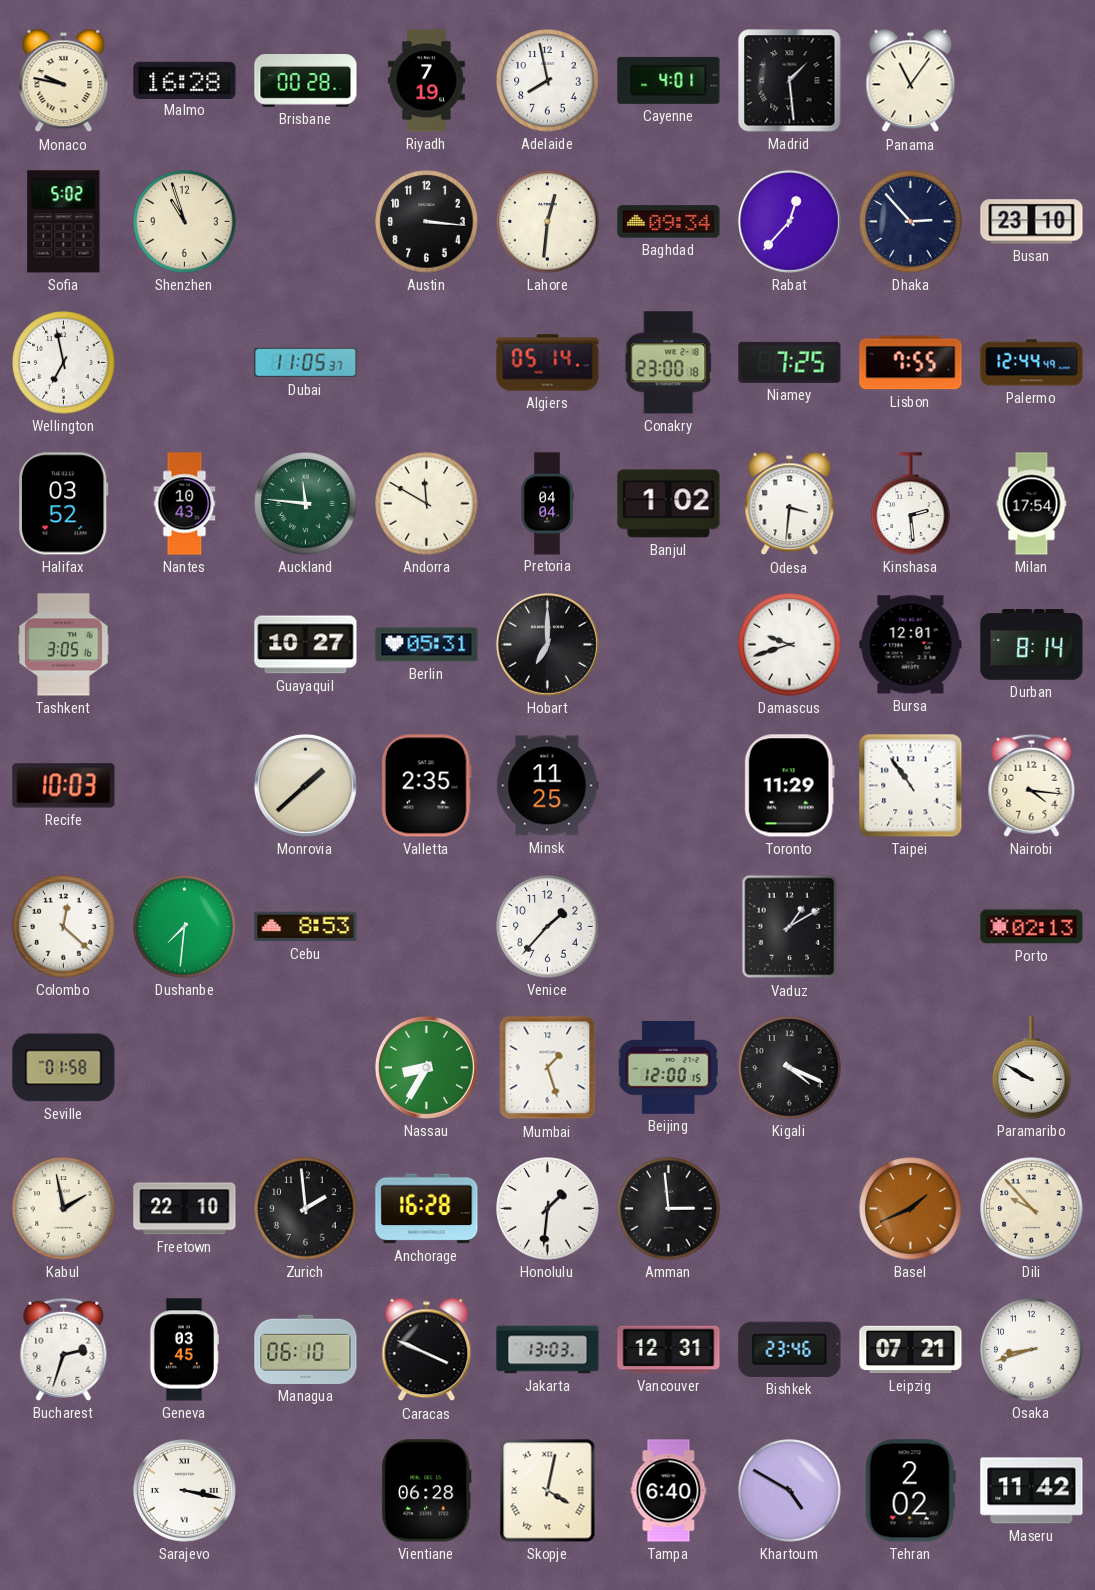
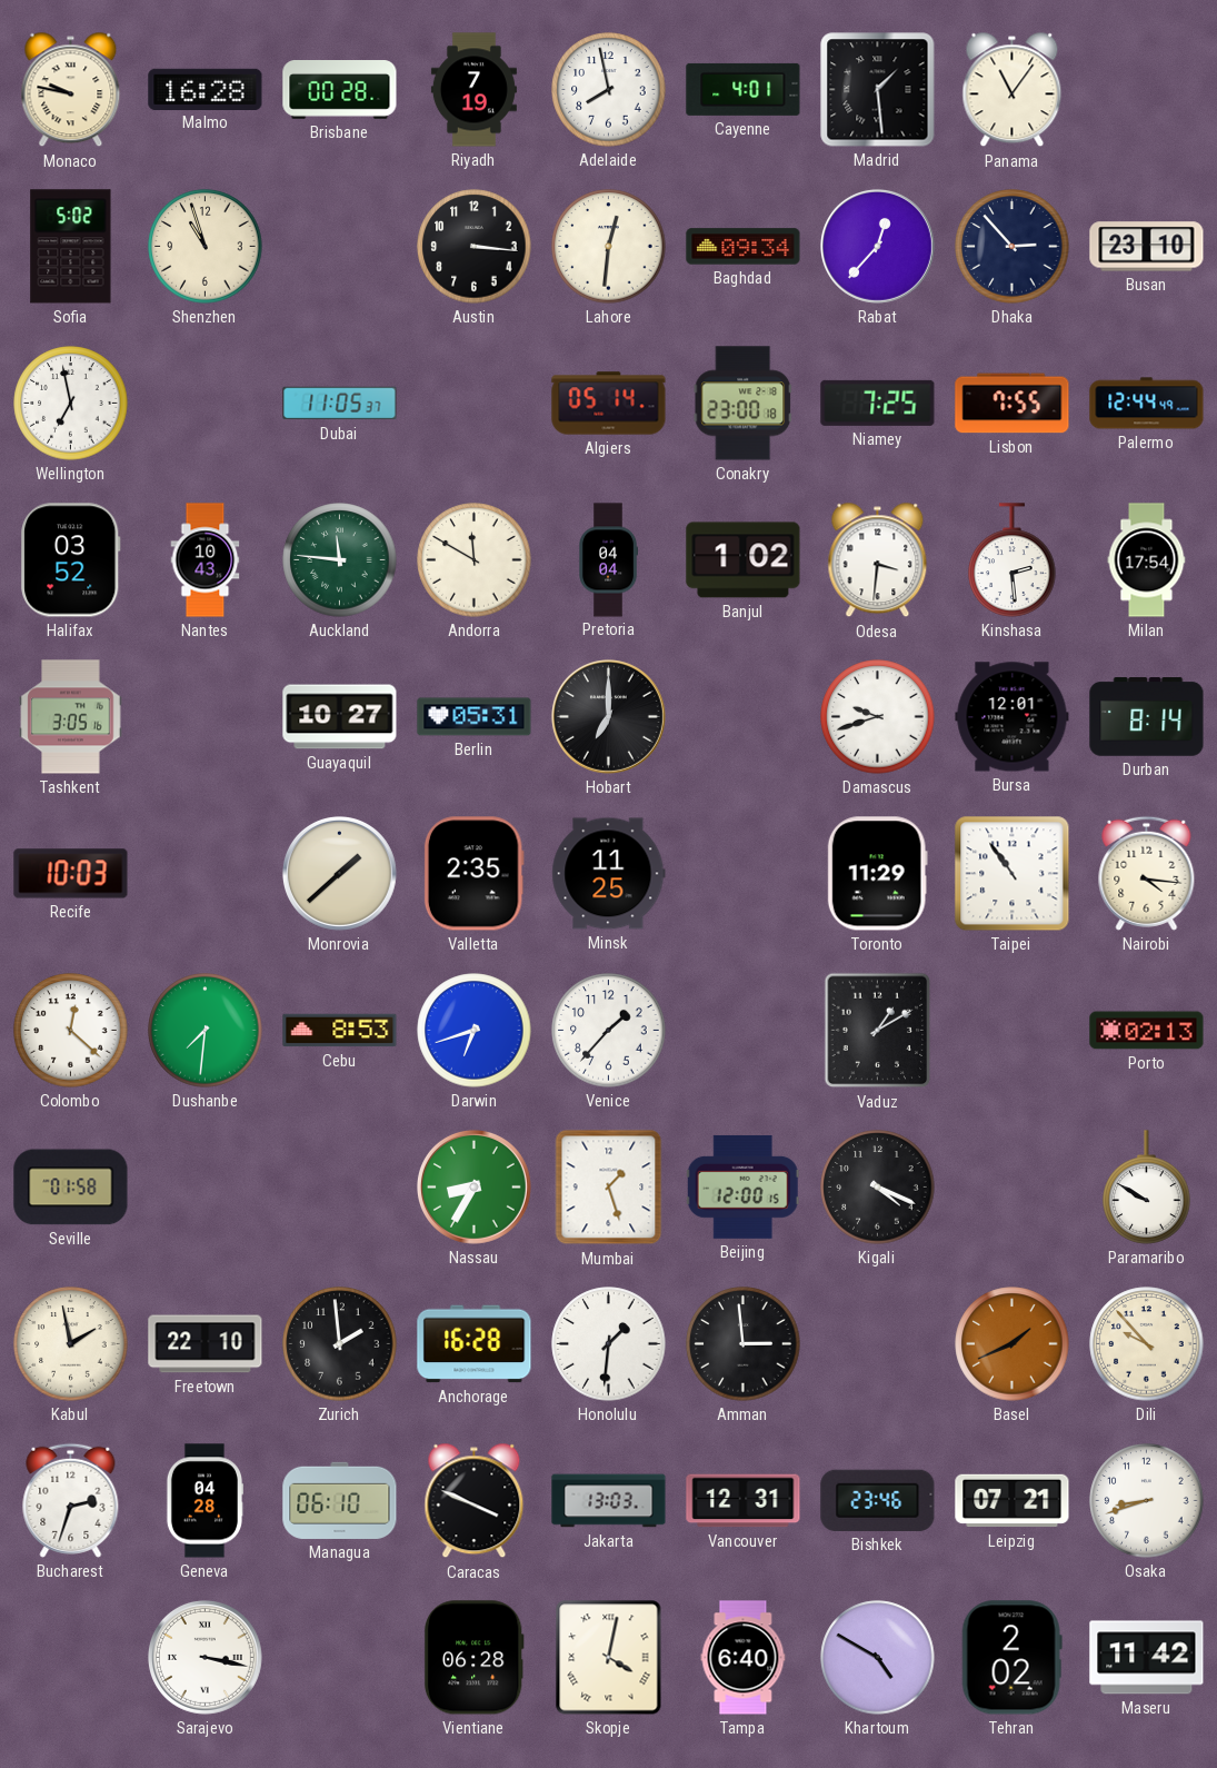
Darwin: none -> 6:42
Geneva: 03:45 -> 04:28
